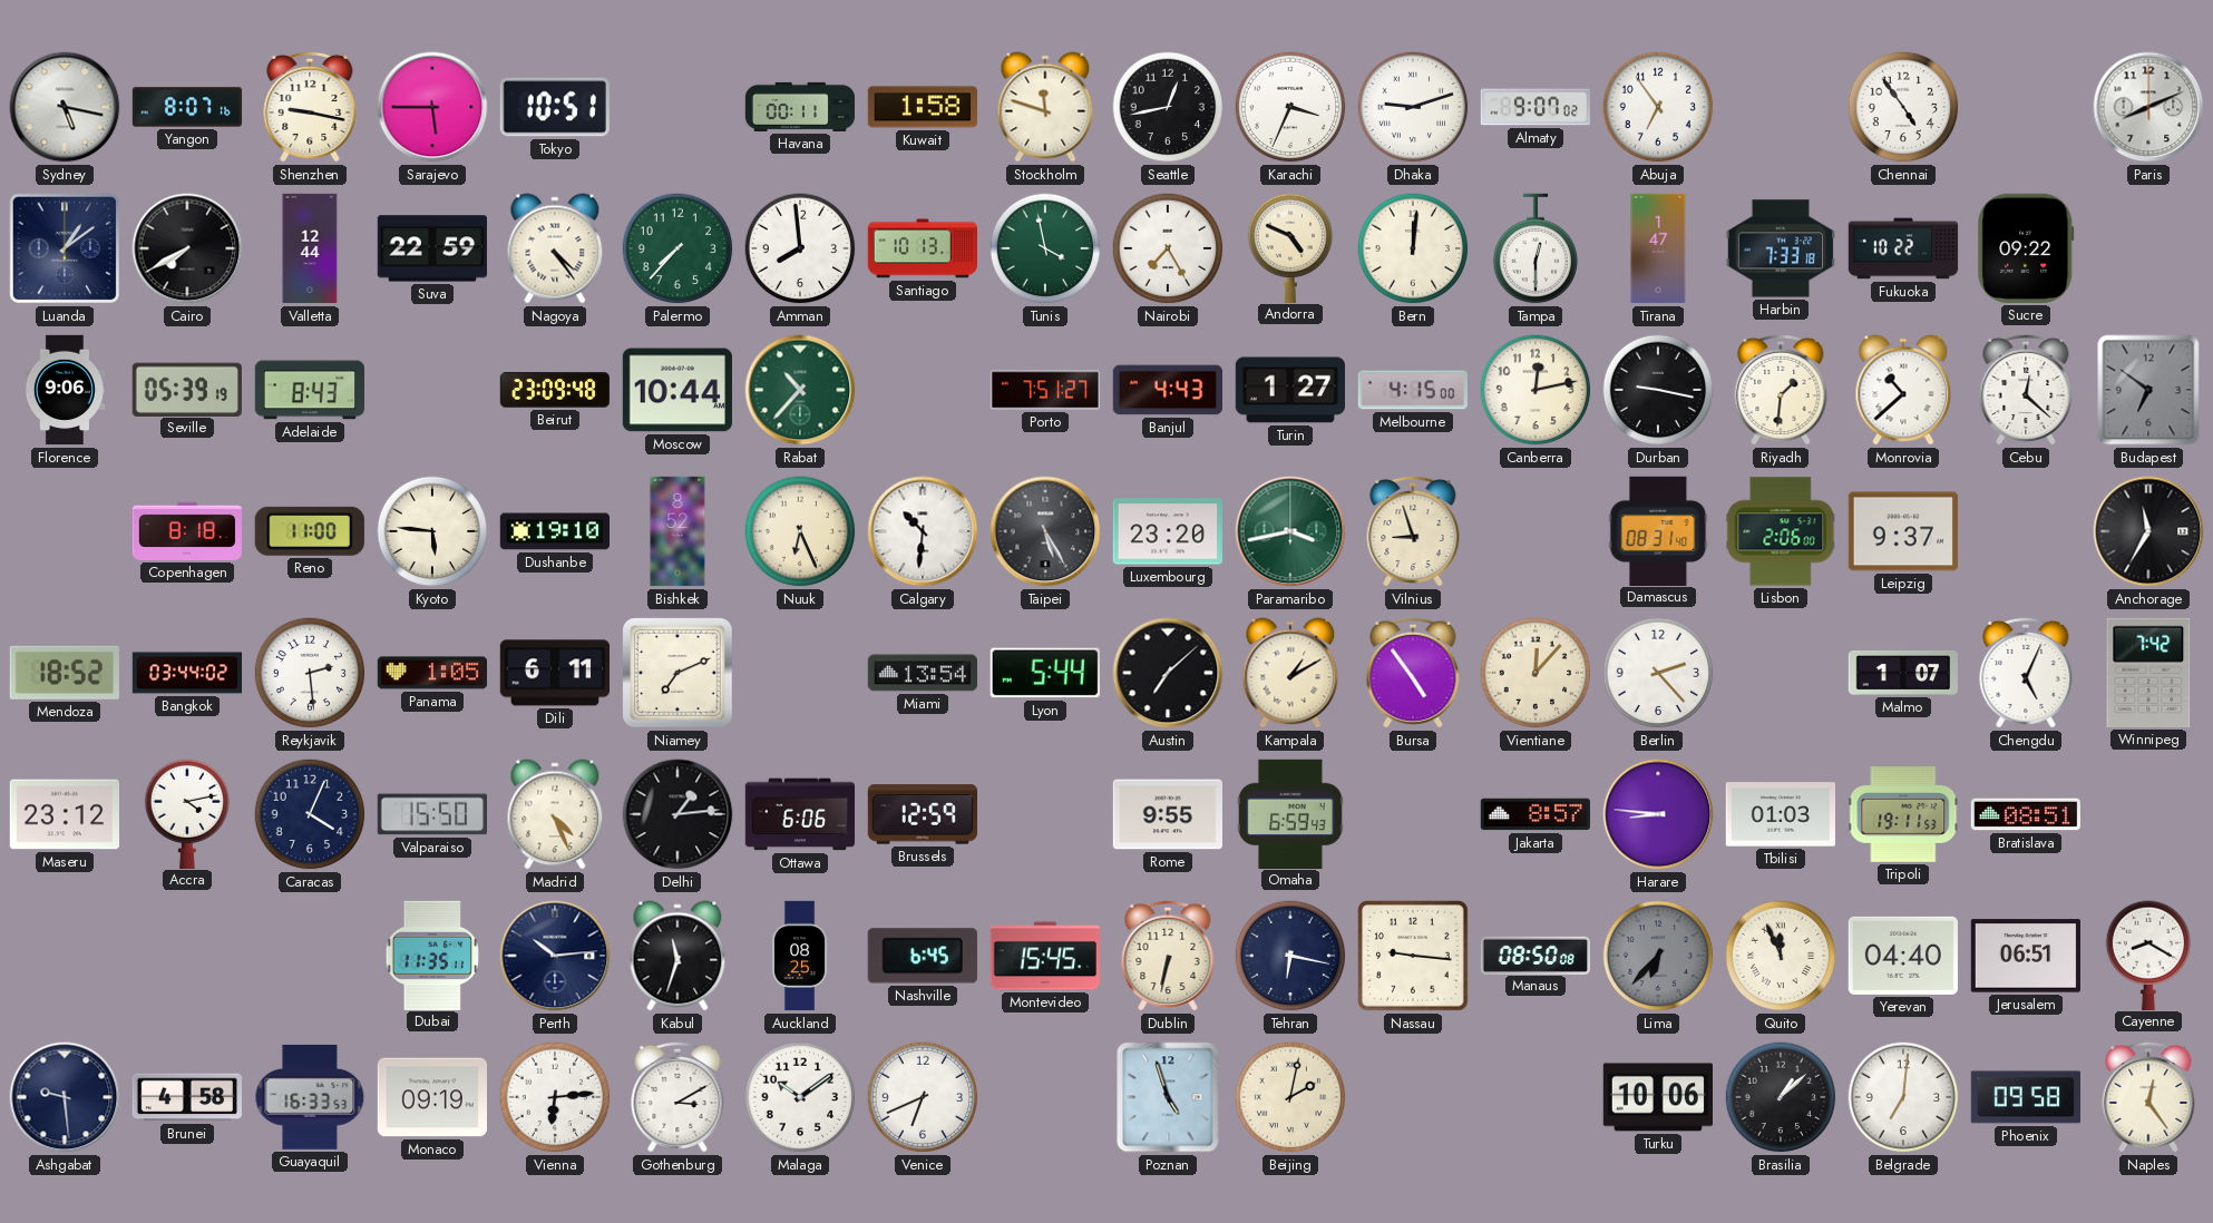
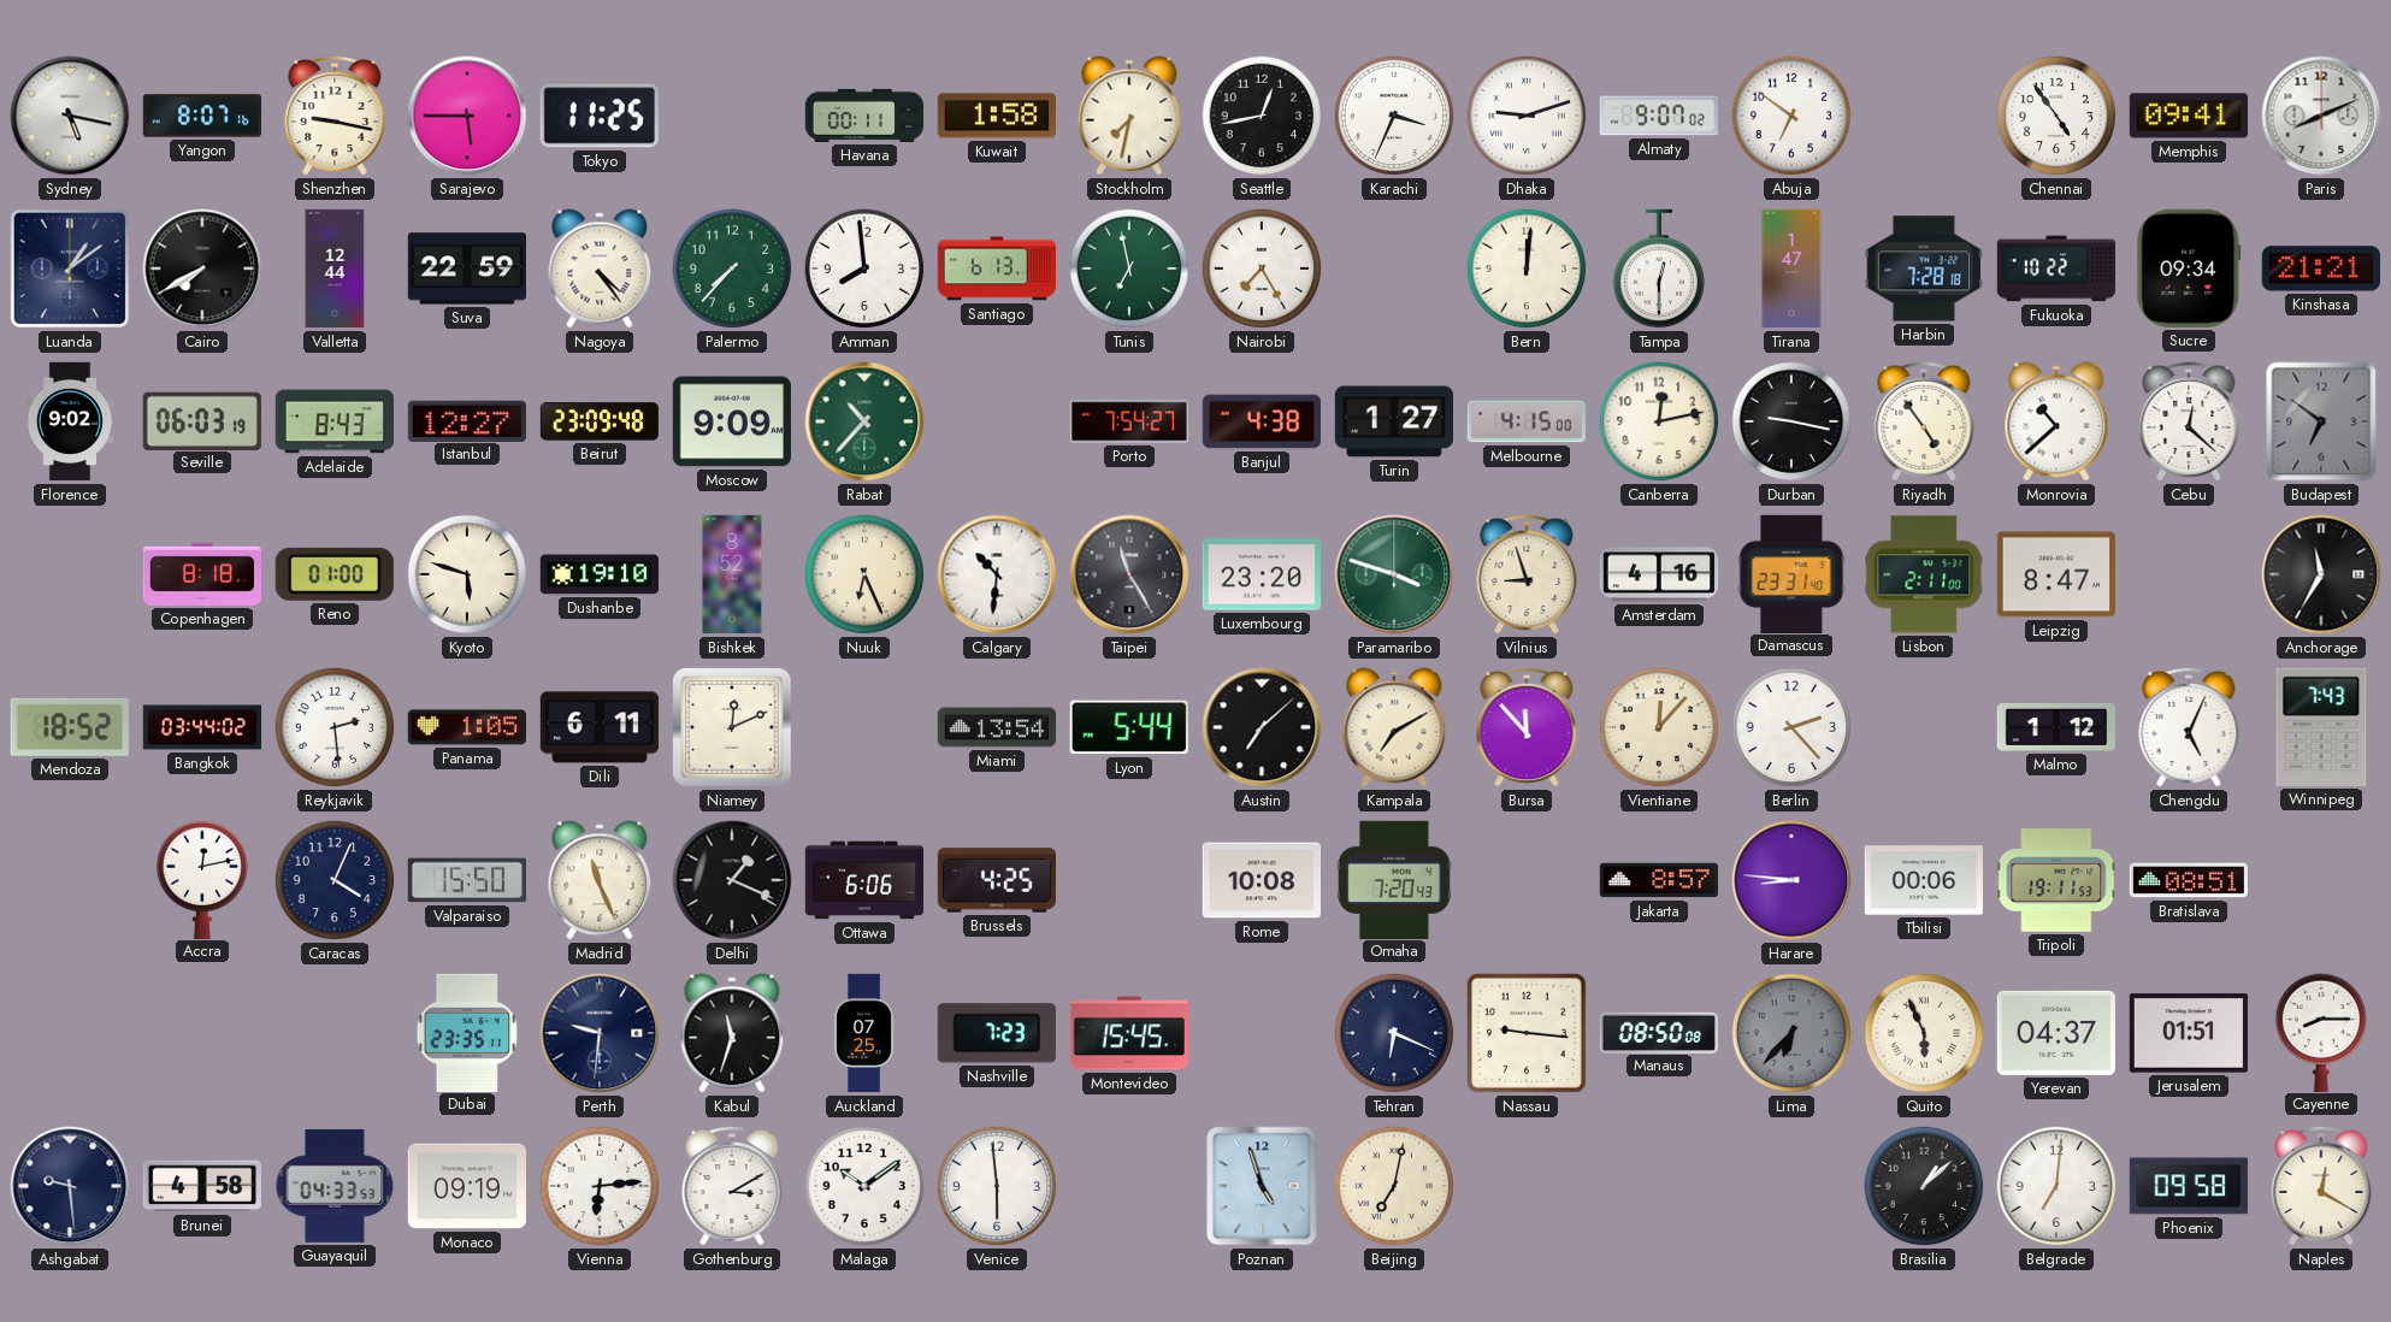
Tokyo: 10:51 -> 11:25
Stockholm: 11:48 -> 7:32
Abuja: 6:54 -> 6:51
Memphis: none -> 09:41
Santiago: 10:13 -> 6:13
Tunis: 3:58 -> 6:58
Andorra: 4:49 -> none
Harbin: 7:33 -> 7:28
Sucre: 09:22 -> 09:34
Kinshasa: none -> 21:21
Florence: 9:06 -> 9:02
Seville: 05:39 -> 06:03
Istanbul: none -> 12:27
Moscow: 10:44 -> 9:09
Porto: 7:51 -> 7:54
Banjul: 4:43 -> 4:38
Riyadh: 1:31 -> 4:54
Reno: 11:00 -> 01:00
Kyoto: 5:46 -> 5:48
Taipei: 5:25 -> 11:25
Paramaribo: 3:43 -> 3:48
Amsterdam: none -> 4:16
Damascus: 08:31 -> 23:31
Lisbon: 2:06 -> 2:11
Leipzig: 9:37 -> 8:47
Niamey: 7:11 -> 12:11
Kampala: 1:10 -> 7:10
Bursa: 4:54 -> 11:53
Malmo: 1:07 -> 1:12
Winnipeg: 7:42 -> 7:43
Maseru: 23:12 -> none
Accra: 4:13 -> 12:13
Madrid: 4:26 -> 11:26
Delhi: 1:14 -> 1:19
Brussels: 12:59 -> 4:25
Rome: 9:55 -> 10:08
Omaha: 6:59 -> 7:20
Tbilisi: 01:03 -> 00:06
Dubai: 11:35 -> 23:35
Perth: 10:14 -> 9:31
Auckland: 08:25 -> 07:25
Nashville: 6:45 -> 7:23
Dublin: 6:32 -> none
Tehran: 6:17 -> 6:19
Quito: 11:56 -> 5:56
Yerevan: 04:40 -> 04:37
Jerusalem: 06:51 -> 01:51
Cayenne: 8:20 -> 8:15
Guayaquil: 16:33 -> 04:33
Venice: 6:41 -> 5:59
Beijing: 2:02 -> 7:02
Turku: 10:06 -> none
Naples: 12:24 -> 12:20
